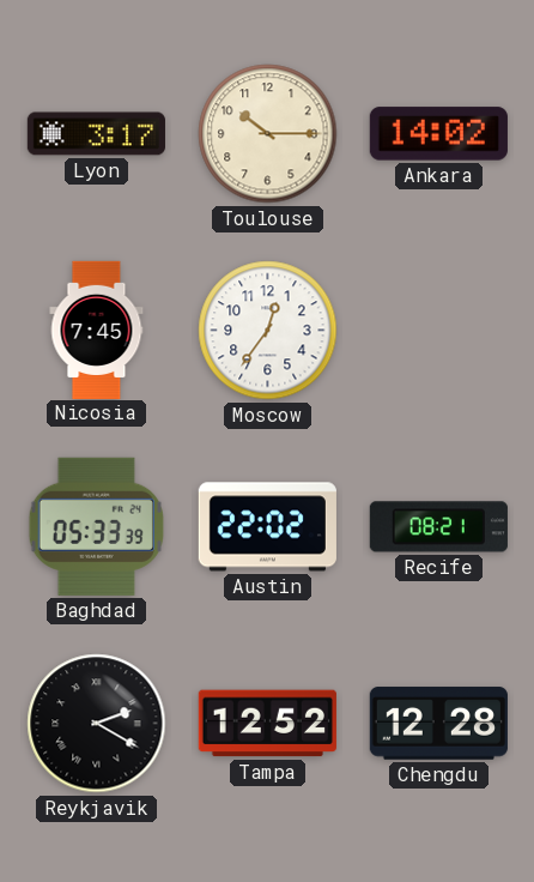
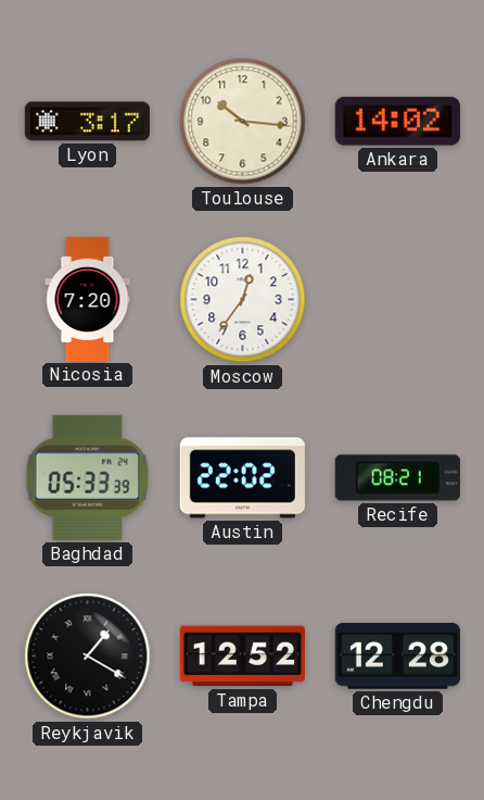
Toulouse: 10:15 -> 10:16
Nicosia: 7:45 -> 7:20
Reykjavik: 2:20 -> 1:20
